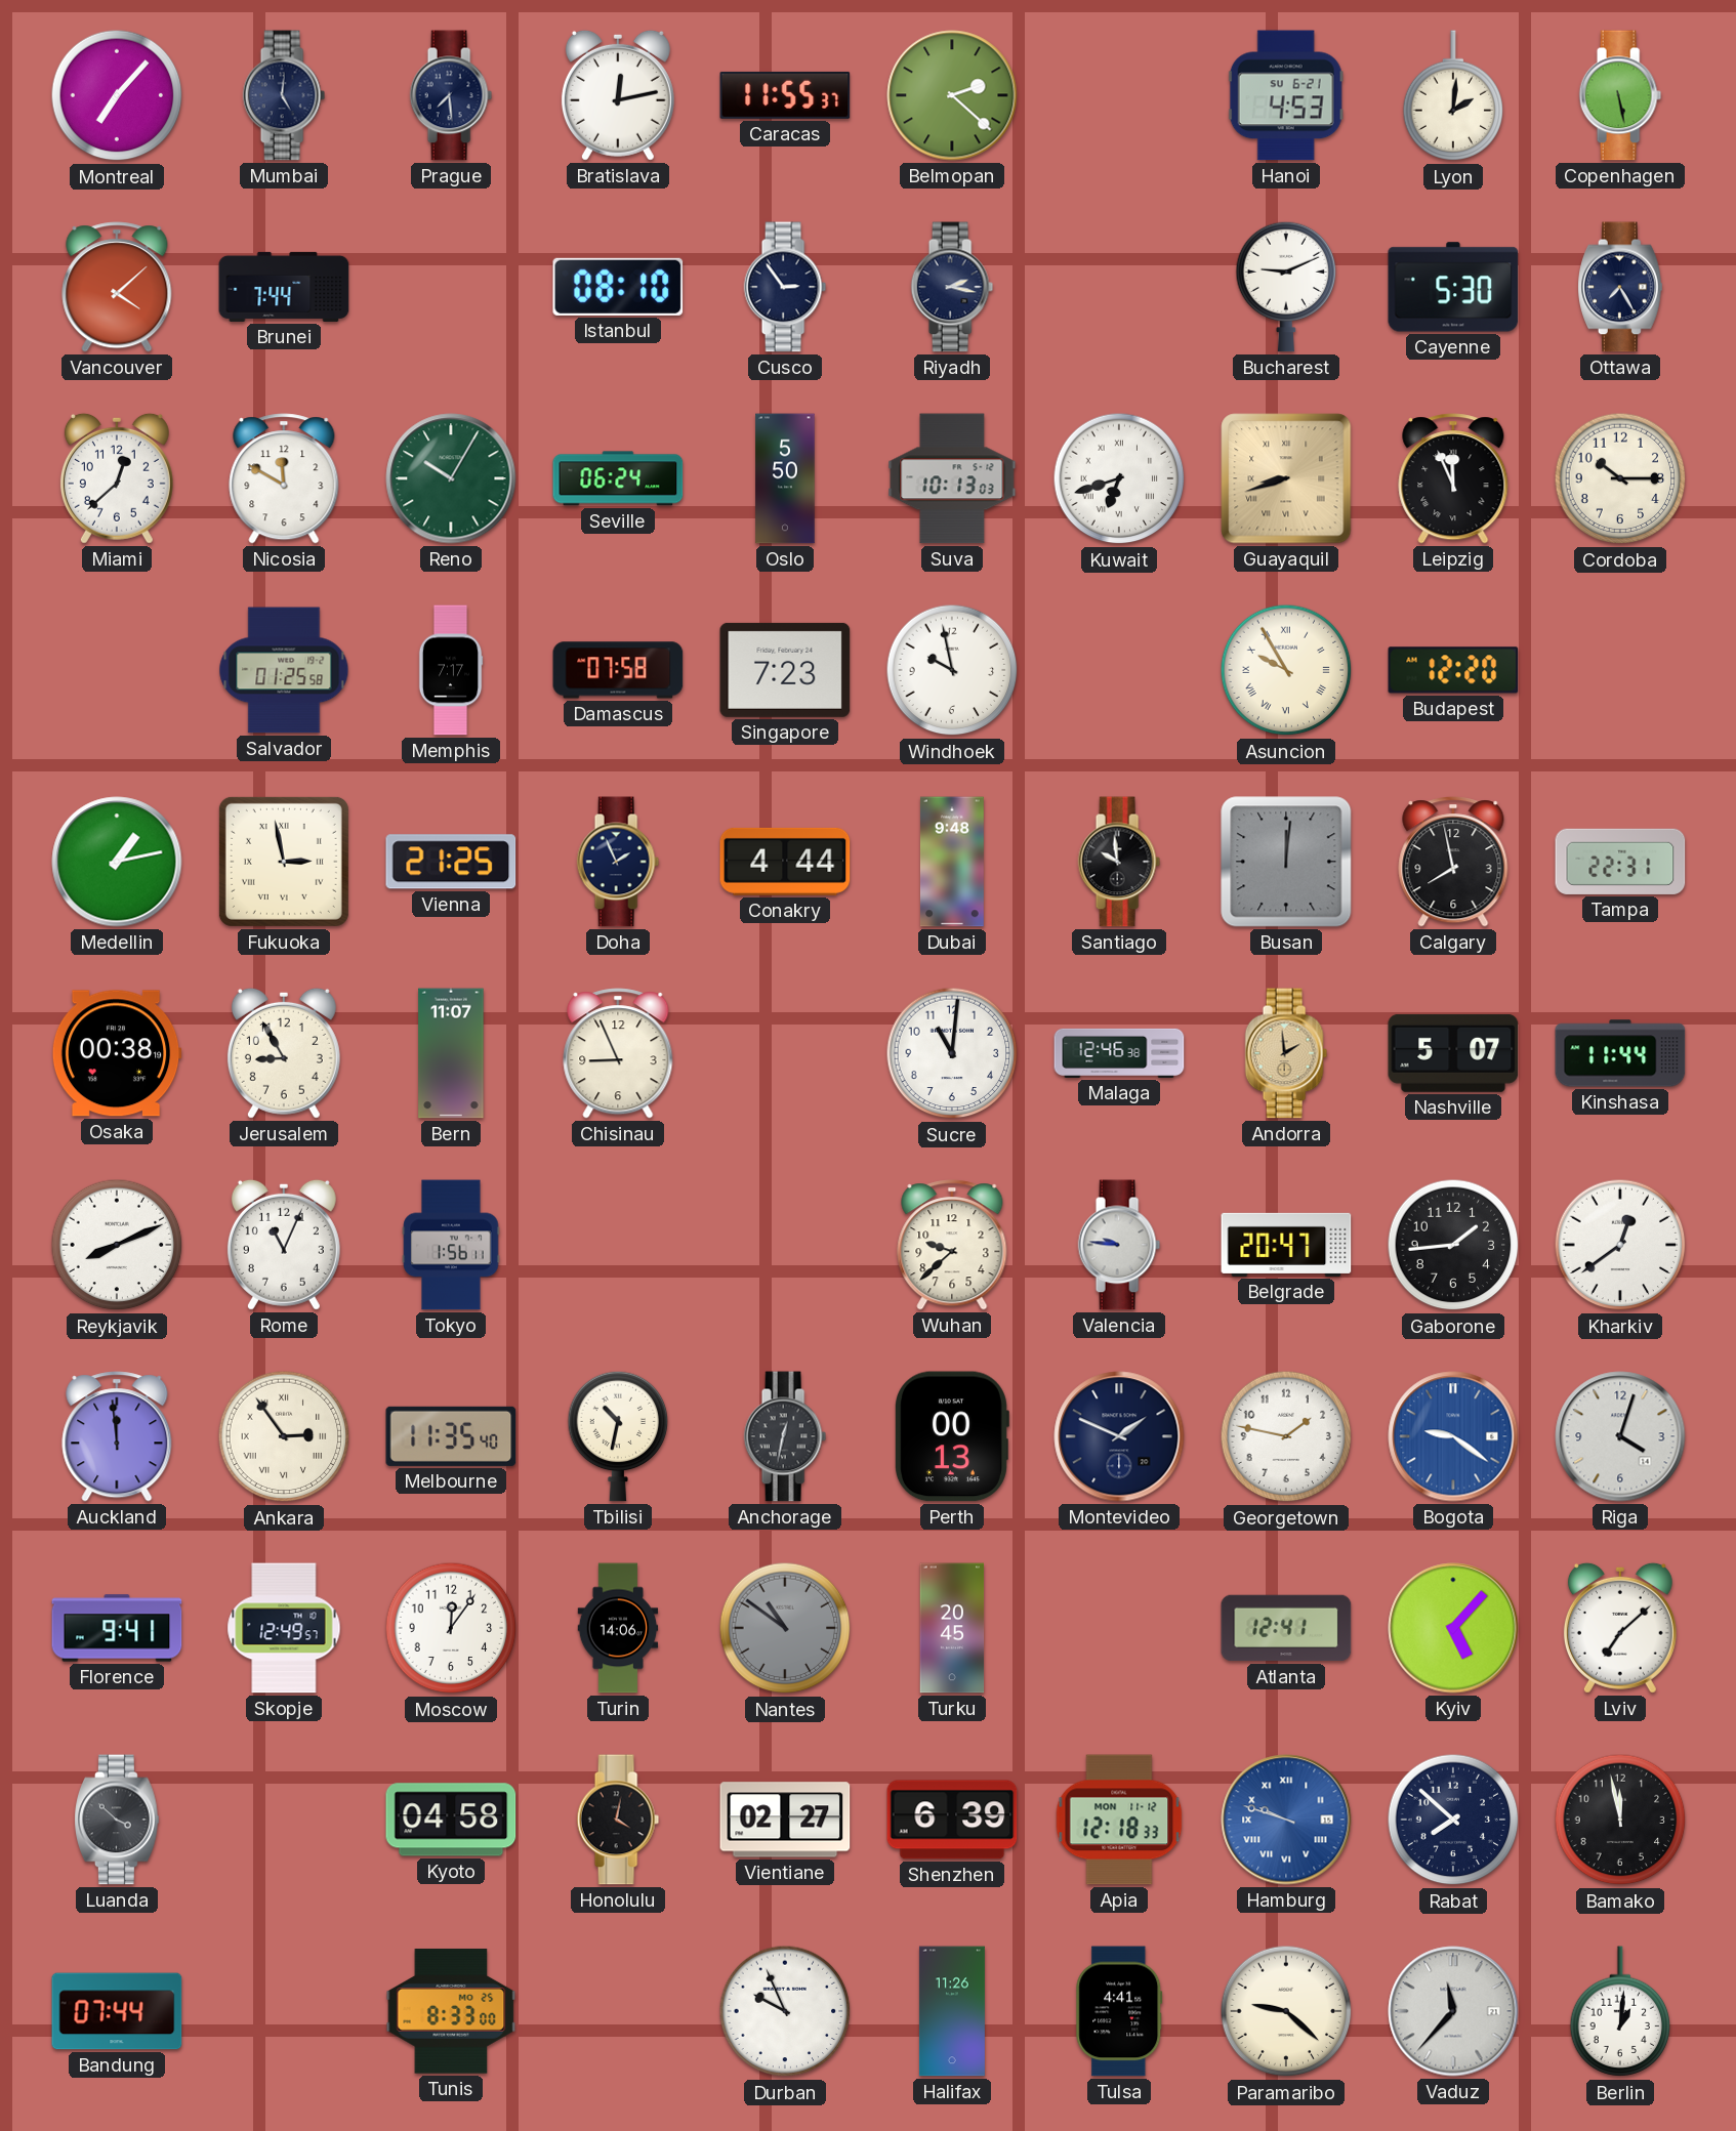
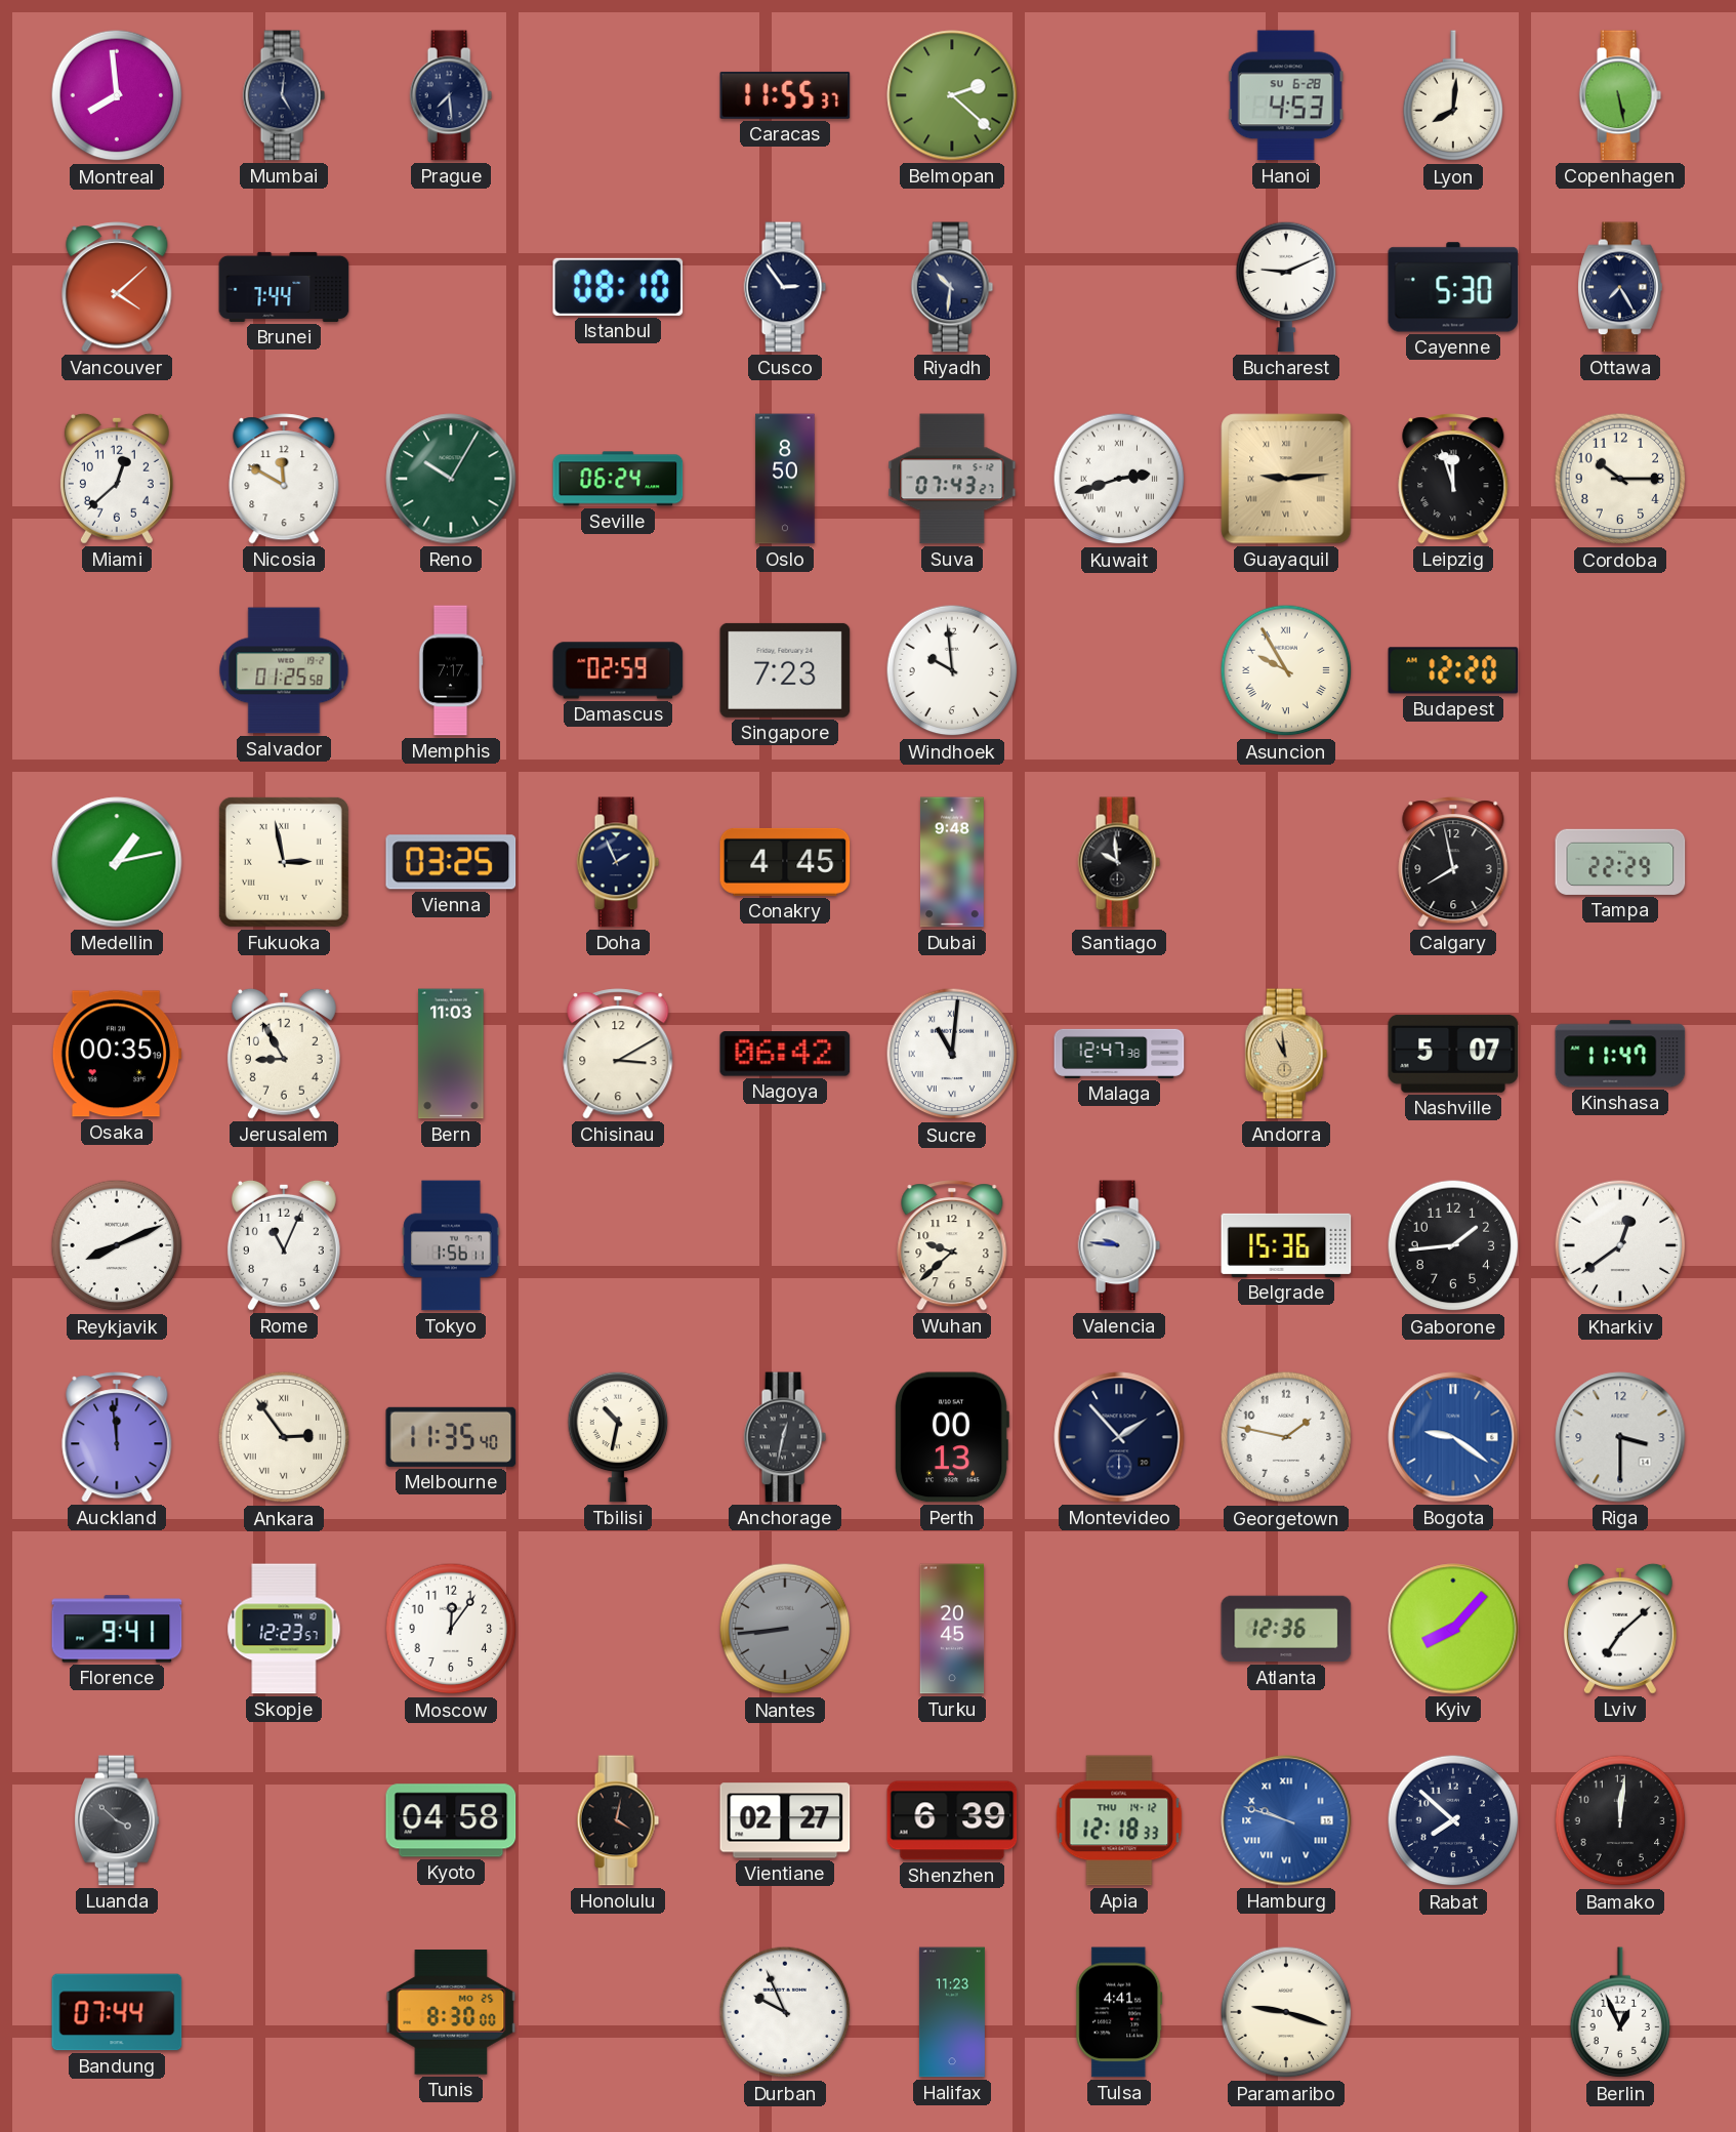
Montreal: 7:07 -> 7:59
Bratislava: 12:13 -> none
Hanoi date: SU 6-21 -> SU 6-28
Lyon: 2:01 -> 8:01
Riyadh: 2:17 -> 10:31
Oslo: 5:50 -> 8:50
Suva: 10:13 -> 07:43
Kuwait: 6:42 -> 2:42
Guayaquil: 8:42 -> 9:14
Leipzig: 11:56 -> 11:57
Damascus: 07:58 -> 02:59
Windhoek: 9:58 -> 9:59
Vienna: 21:25 -> 03:25
Conakry: 4:44 -> 4:45
Busan: 12:01 -> none
Tampa: 22:31 -> 22:29
Osaka: 00:38 -> 00:35
Bern: 11:07 -> 11:03
Chisinau: 8:56 -> 3:10
Nagoya: none -> 06:42
Sucre numerals: Arabic -> Roman
Malaga: 12:46 -> 12:47
Andorra: 1:59 -> 10:59
Kinshasa: 11:44 -> 11:47
Belgrade: 20:47 -> 15:36
Montevideo: 1:49 -> 1:53
Riga: 4:03 -> 3:30
Skopje: 12:49 -> 12:23
Turin: 14:06 -> none
Nantes: 10:51 -> 8:44
Atlanta: 12:41 -> 12:36
Kyiv: 5:07 -> 8:07
Apia date: MON 11-12 -> THU 14-12
Bamako: 11:58 -> 12:01
Tunis: 8:33 -> 8:30
Halifax: 11:26 -> 11:23
Paramaribo: 9:22 -> 9:18
Vaduz: 11:37 -> none
Berlin: 1:01 -> 12:56
